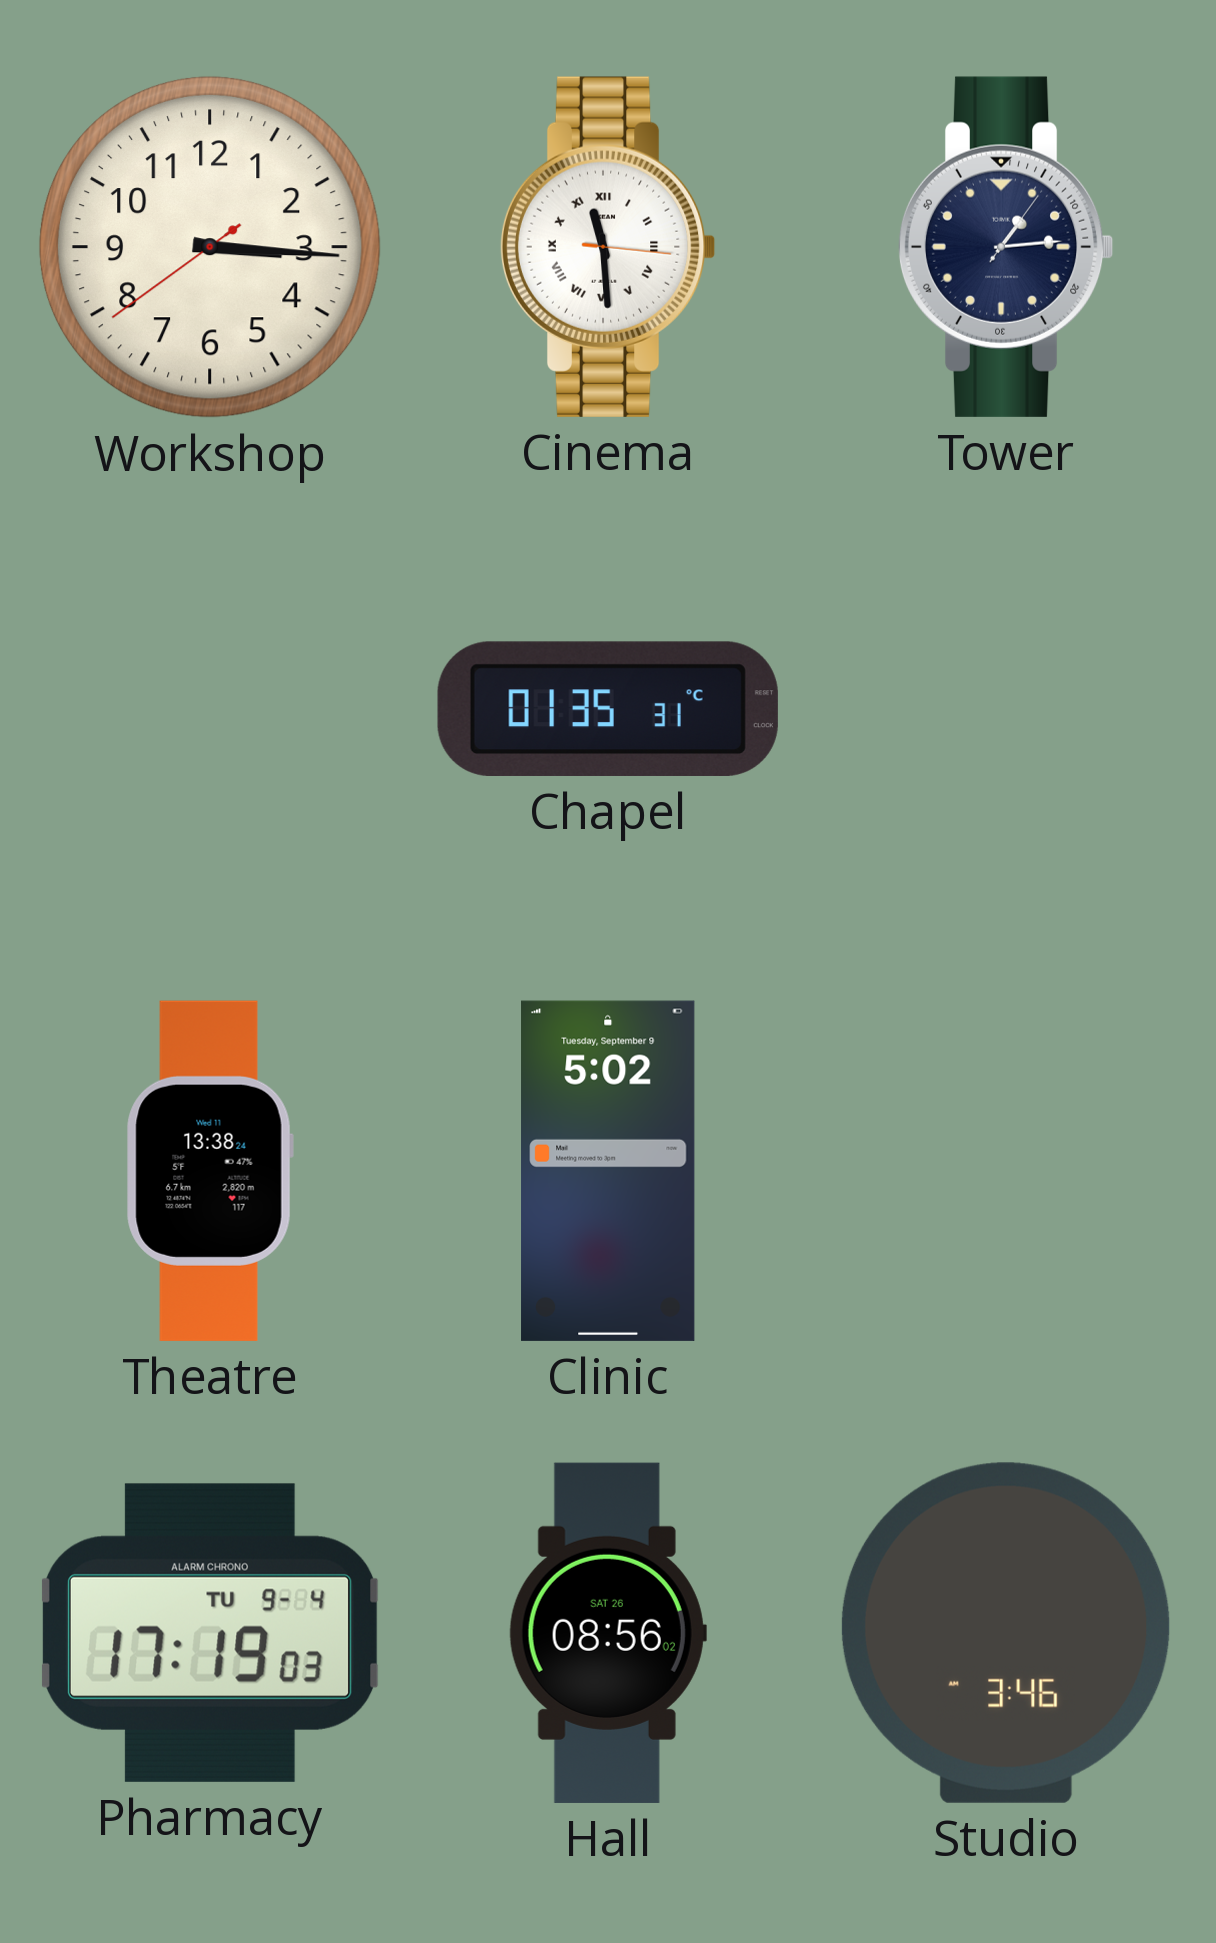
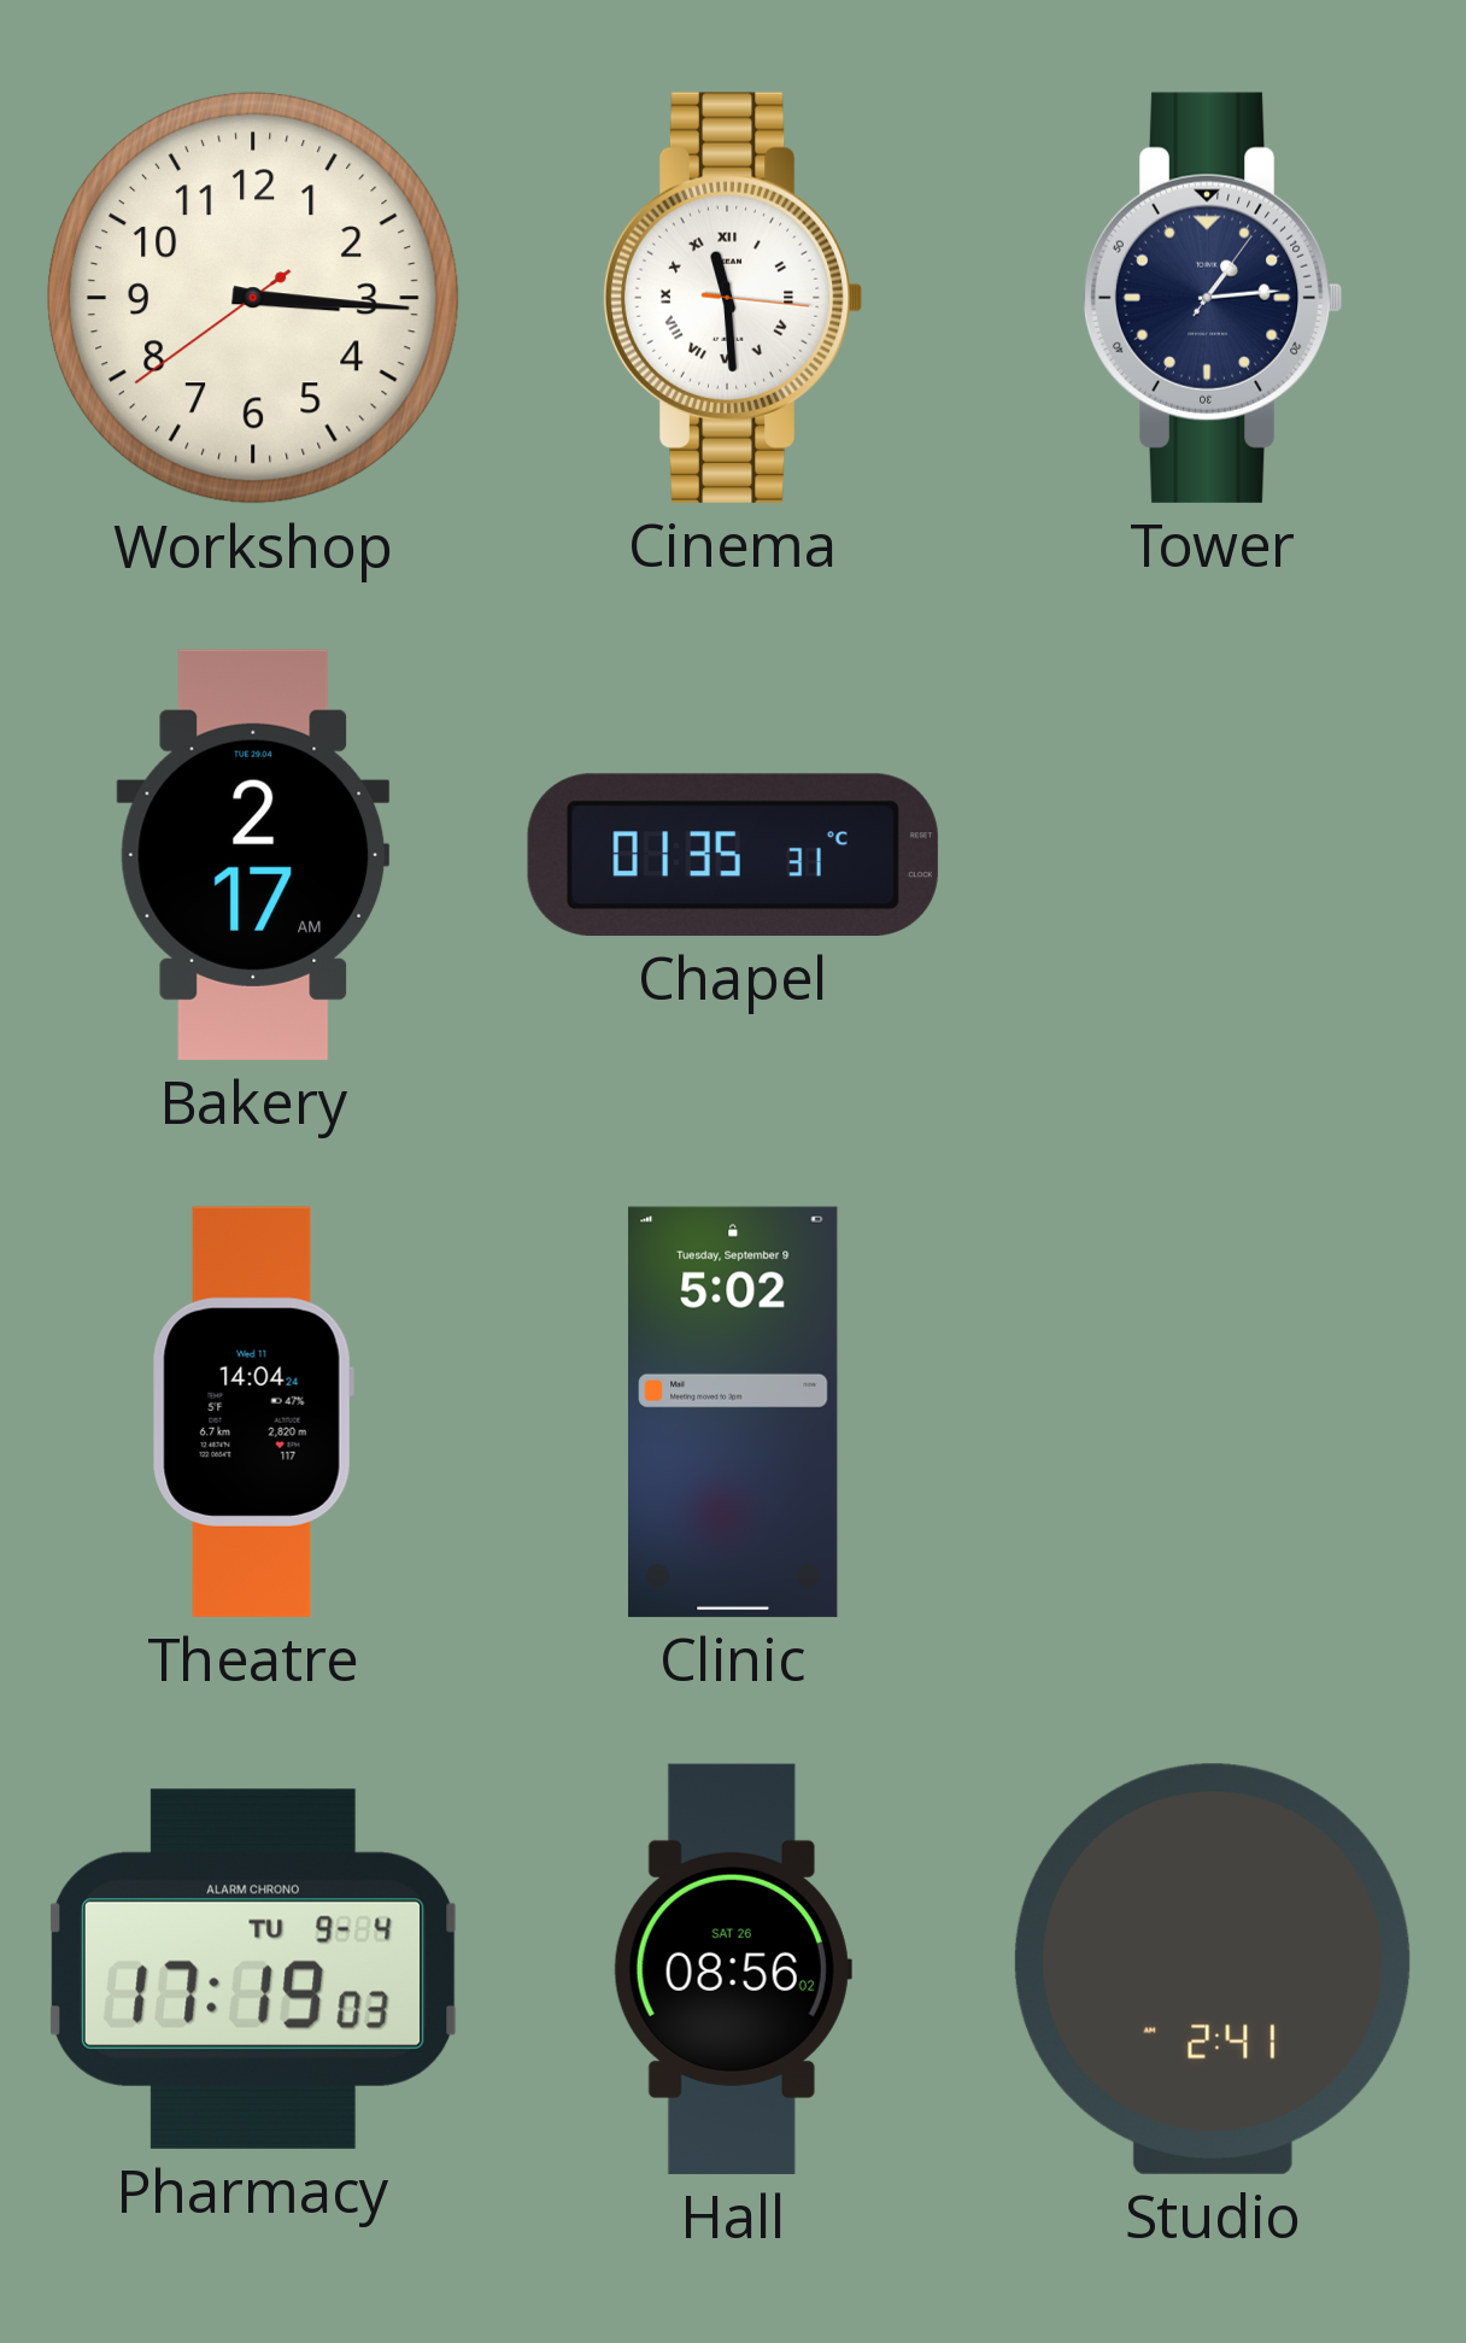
Bakery: none -> 2:17
Theatre: 13:38 -> 14:04
Studio: 3:46 -> 2:41
